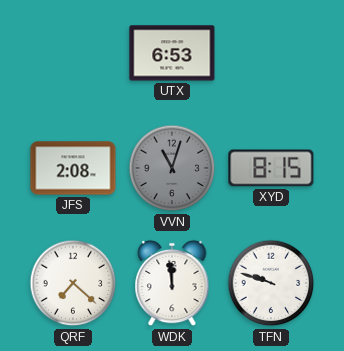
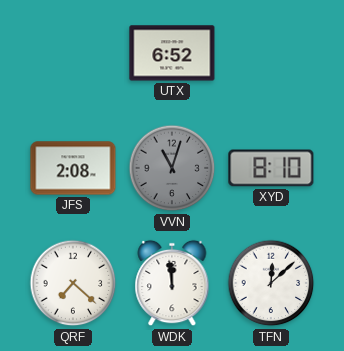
UTX: 6:53 -> 6:52
XYD: 8:15 -> 8:10
TFN: 9:48 -> 12:08
